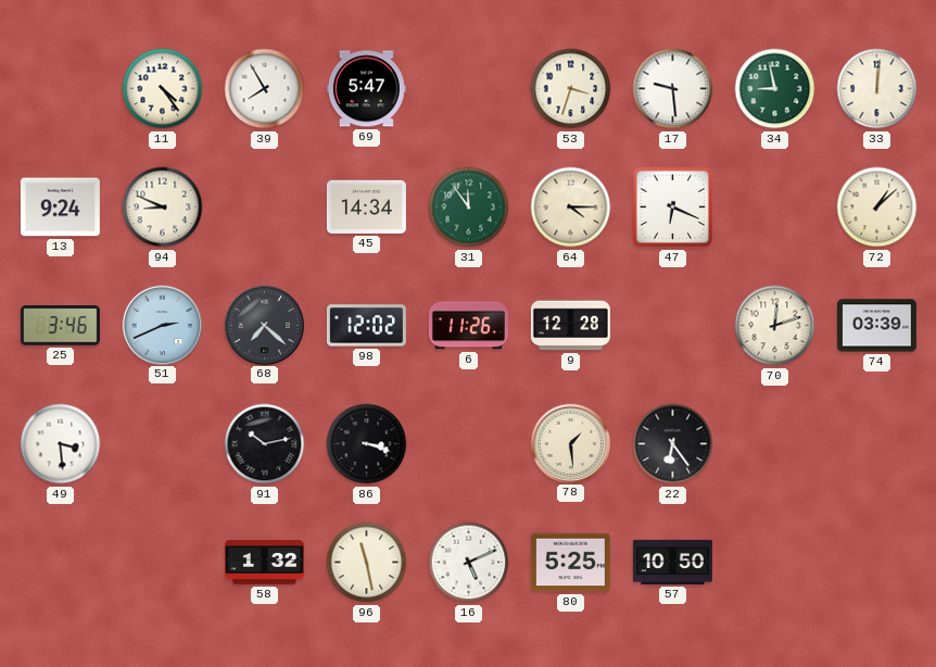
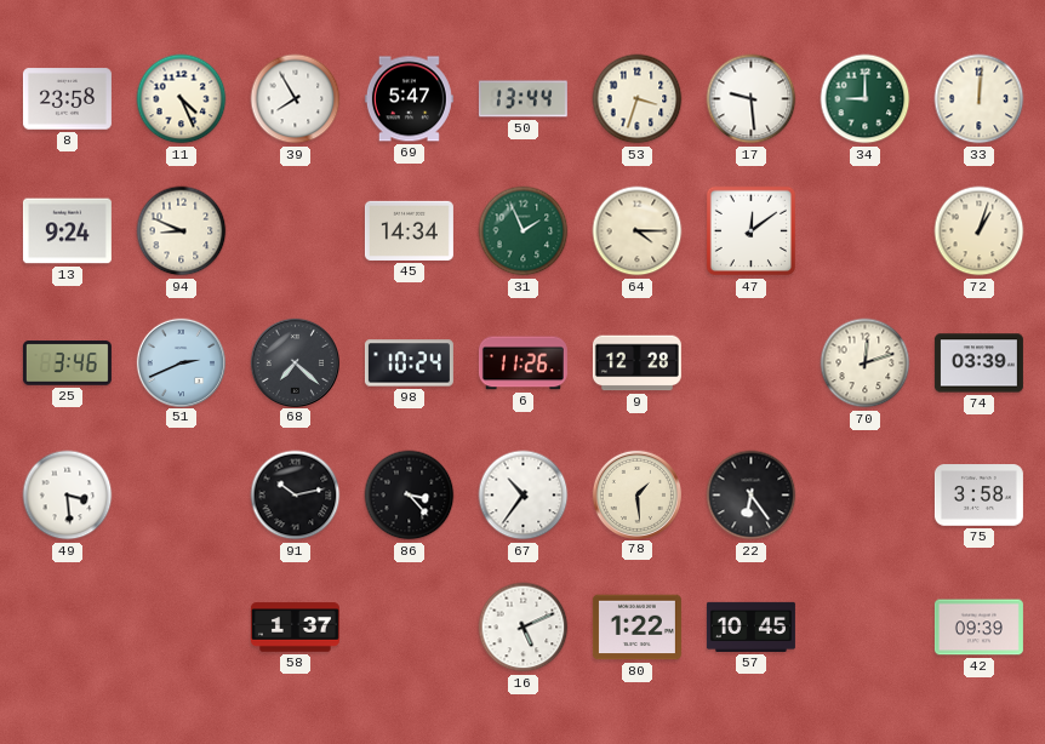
8: none -> 23:58
11: 4:24 -> 4:26
50: none -> 13:44
34: 8:58 -> 9:00
31: 11:54 -> 1:56
47: 6:19 -> 12:09
72: 1:08 -> 1:03
98: 12:02 -> 10:24
86: 3:18 -> 3:23
67: none -> 10:36
75: none -> 3:58
58: 1:32 -> 1:37
96: 11:28 -> none
80: 5:25 -> 1:22
57: 10:50 -> 10:45
42: none -> 09:39
